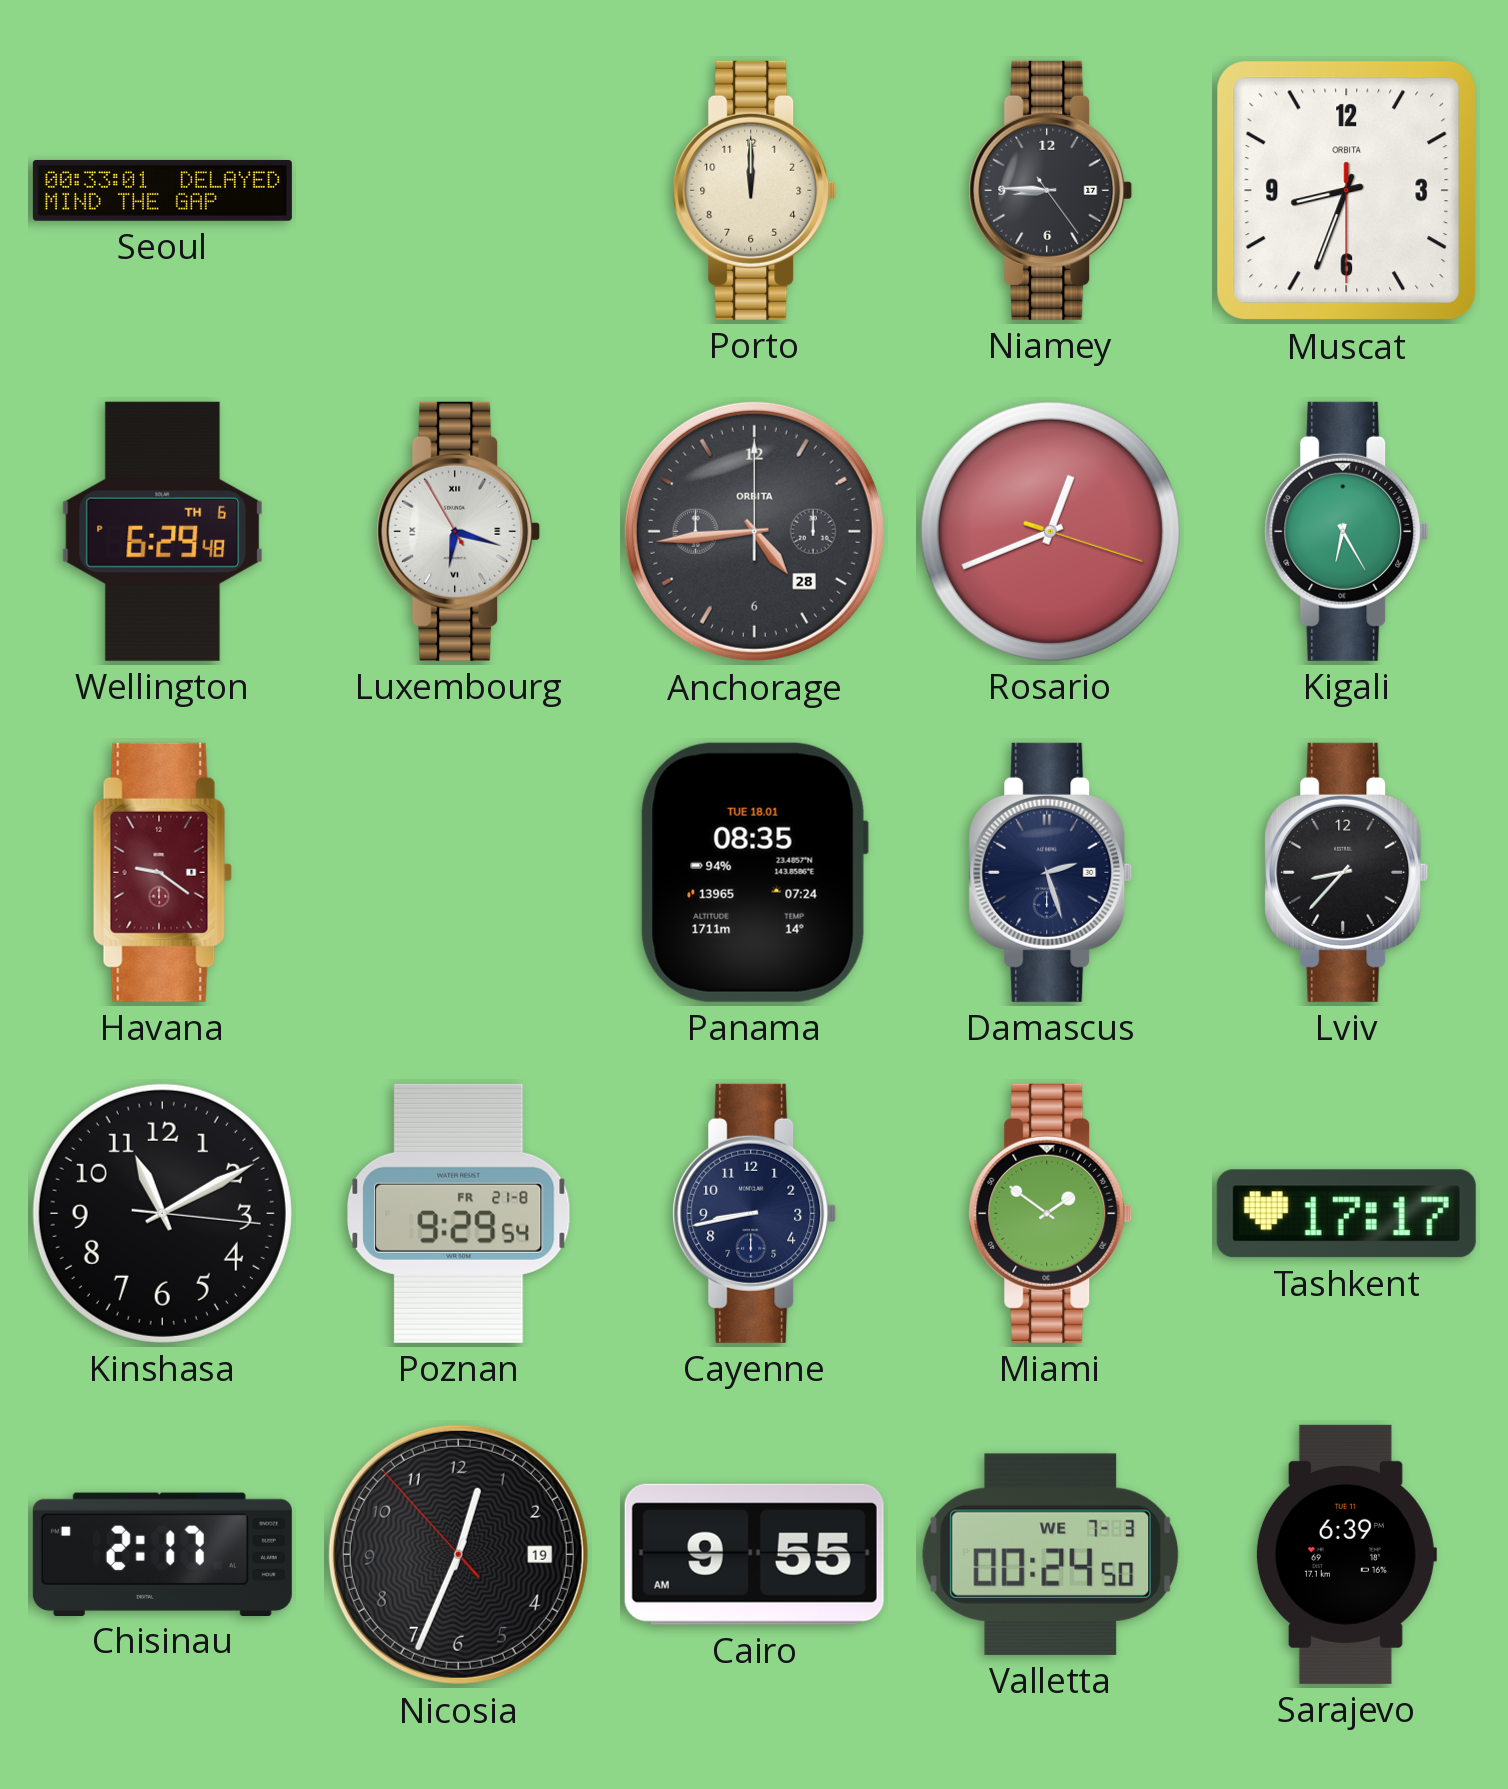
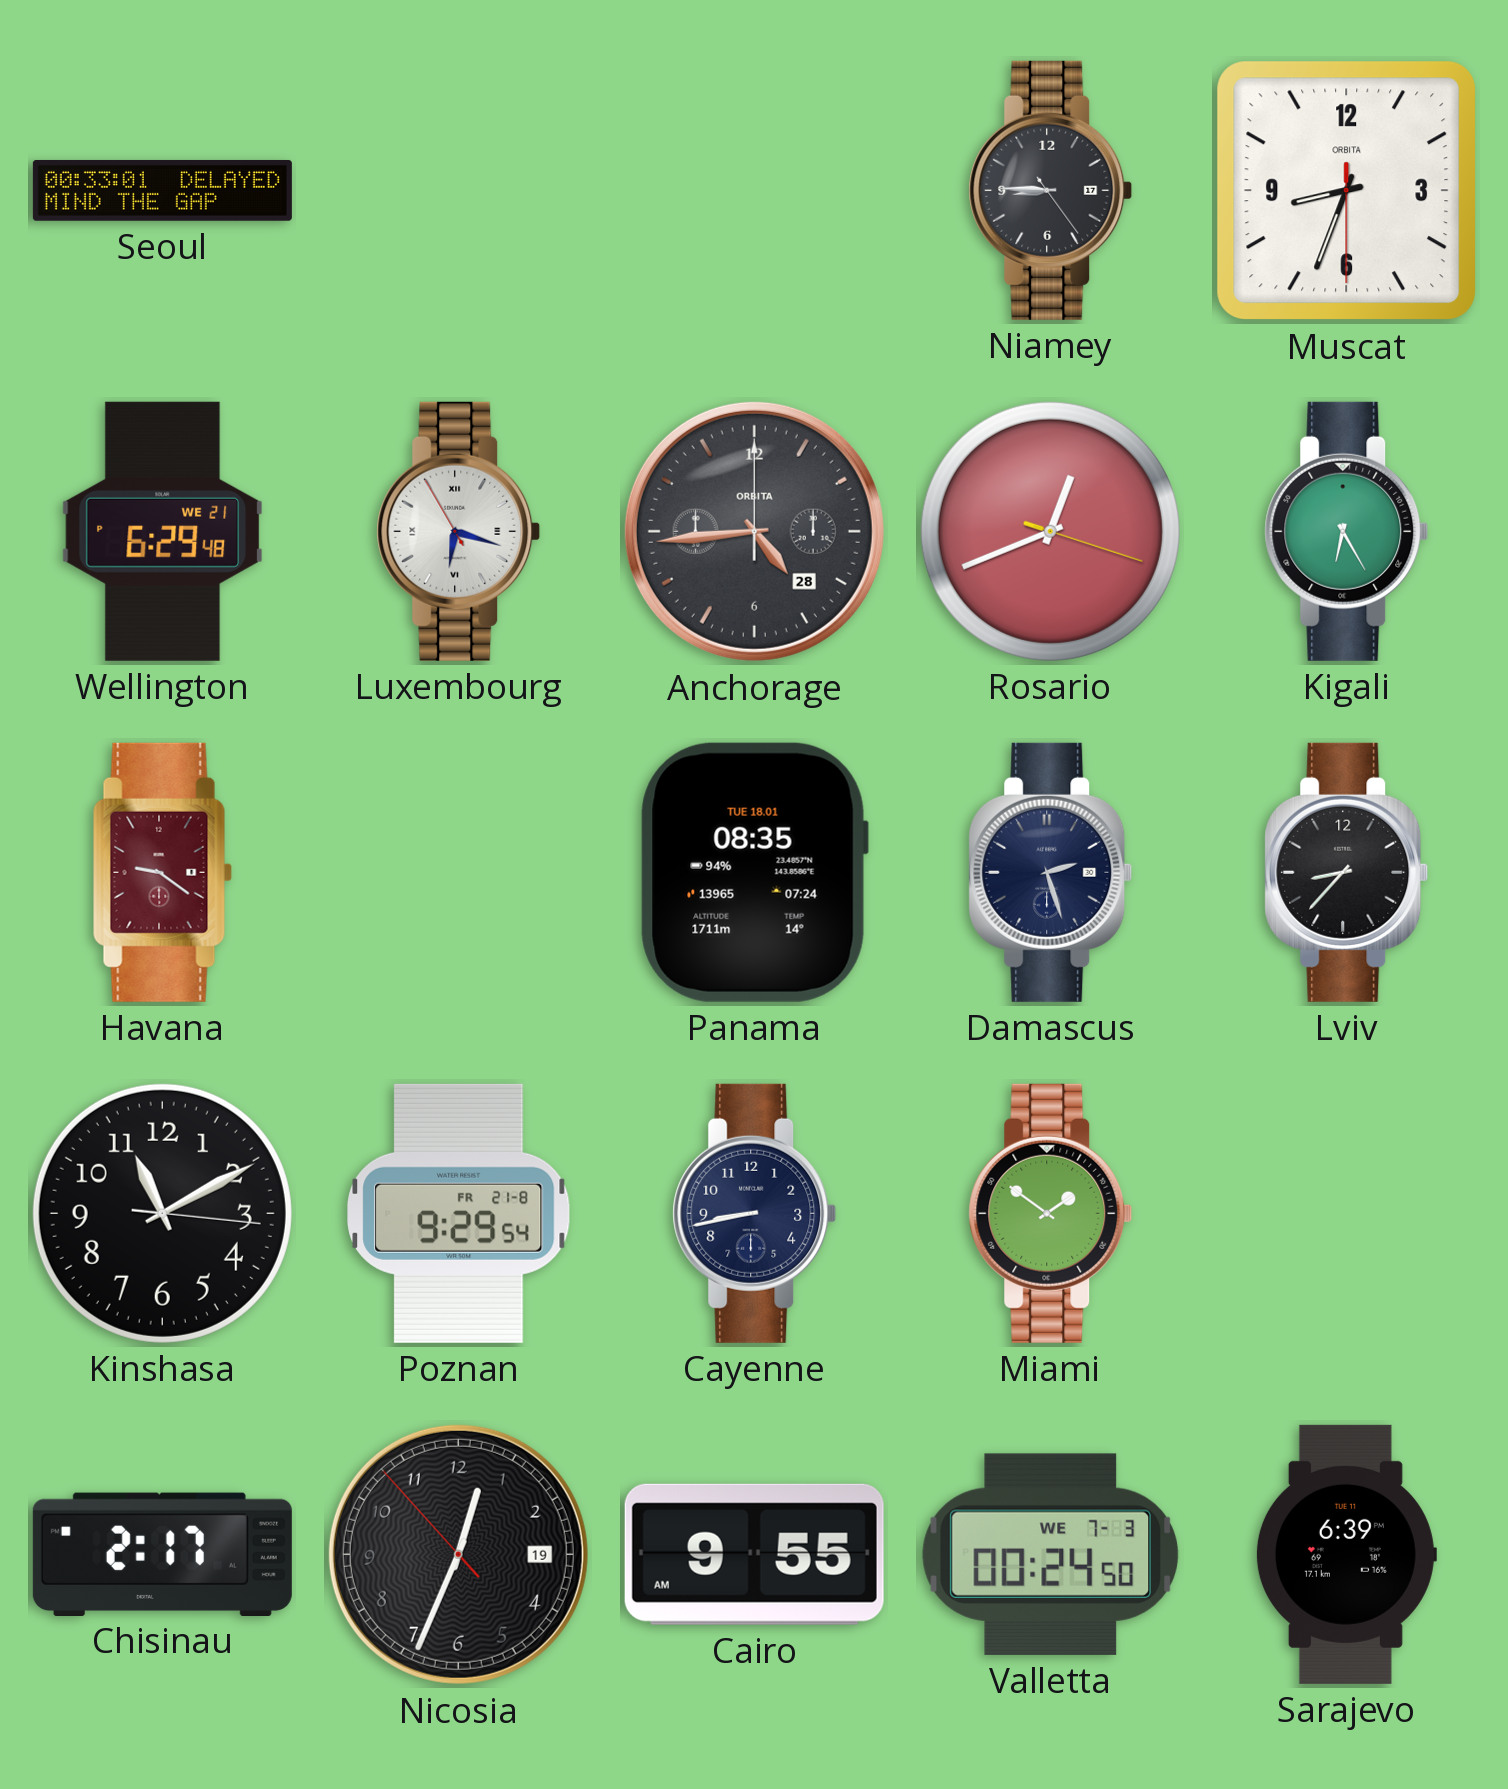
Porto: 12:00 -> none
Wellington date: TH 6 -> WE 21
Tashkent: 17:17 -> none
